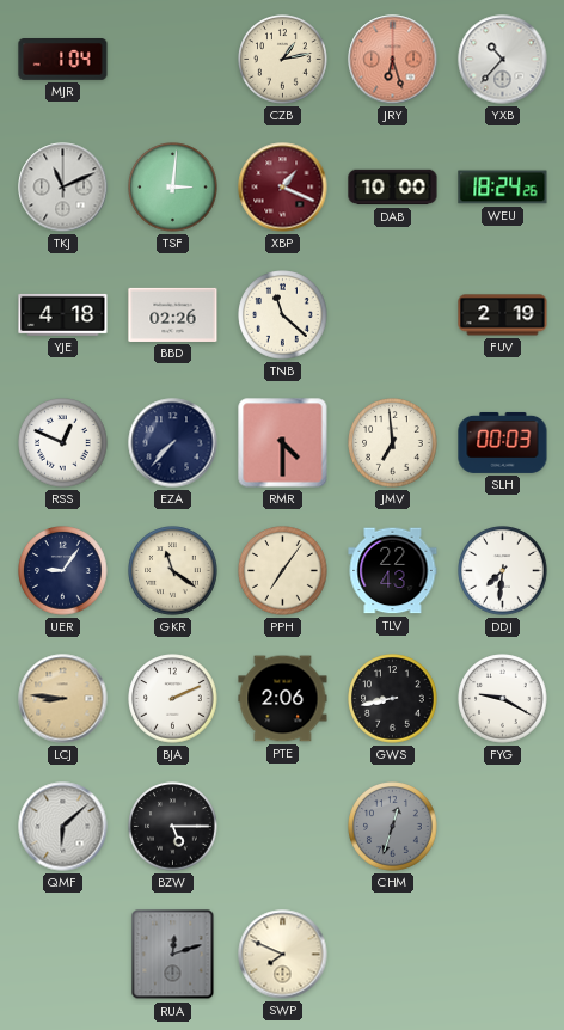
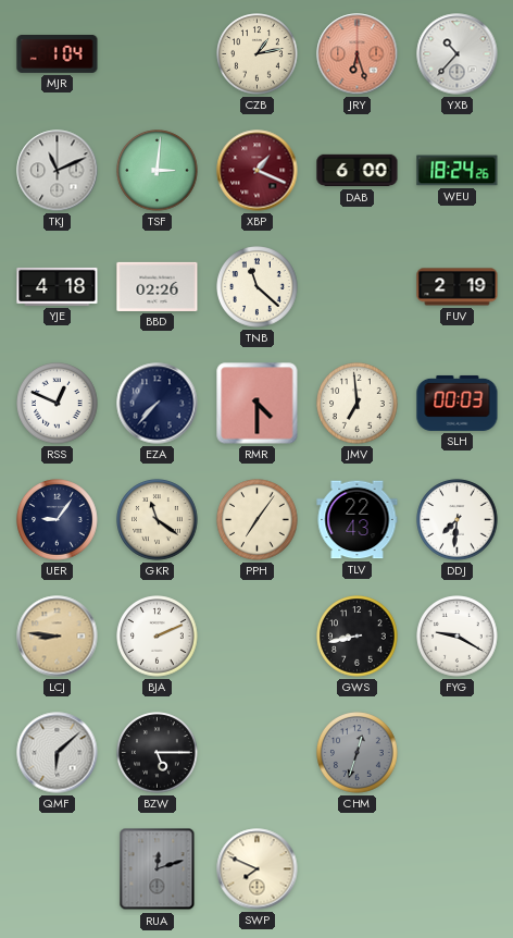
DAB: 10:00 -> 6:00
PTE: 2:06 -> none
